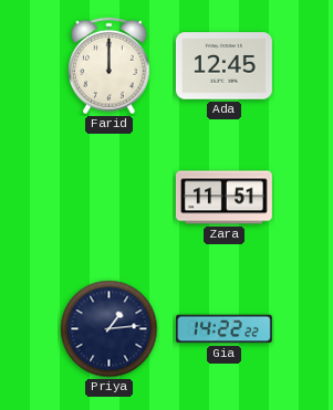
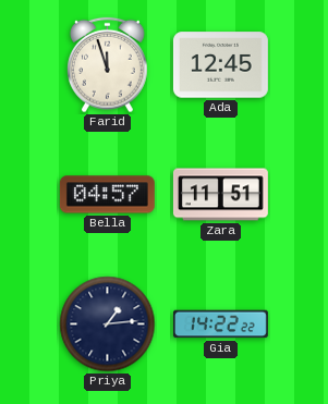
Farid: 12:00 -> 11:57
Bella: none -> 04:57
